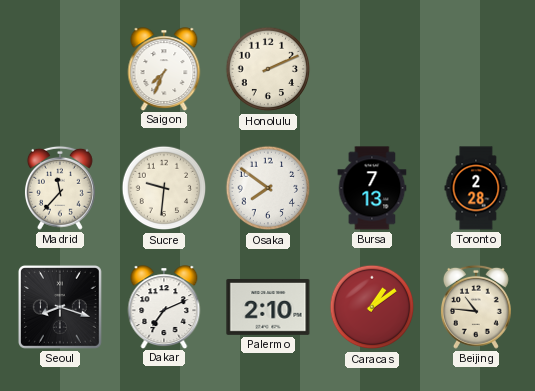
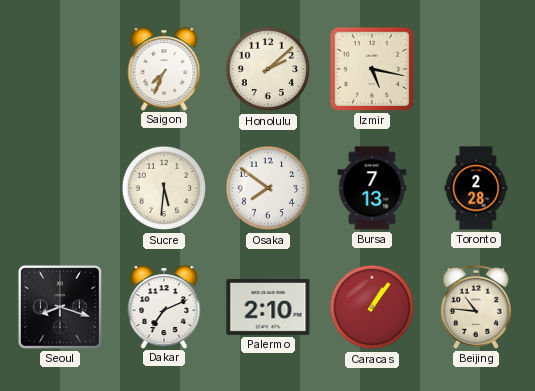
Honolulu: 2:11 -> 2:08
Izmir: none -> 5:17
Madrid: 11:37 -> none
Sucre: 9:31 -> 5:31
Caracas: 1:09 -> 1:06
